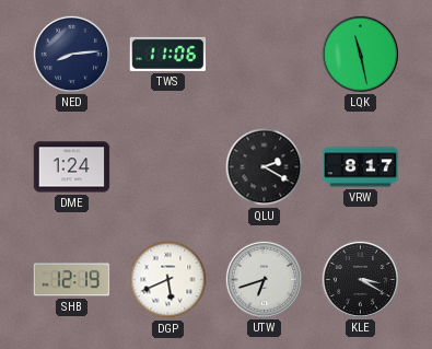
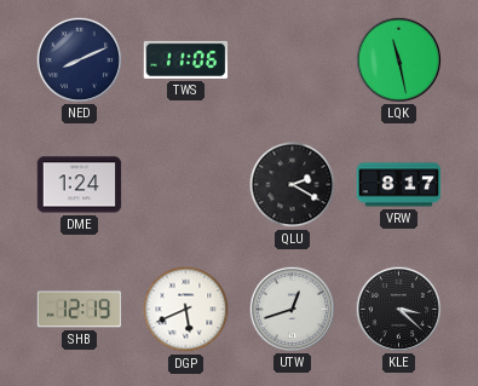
NED: 8:14 -> 8:11
UTW: 6:42 -> 12:42
KLE: 3:20 -> 3:22
